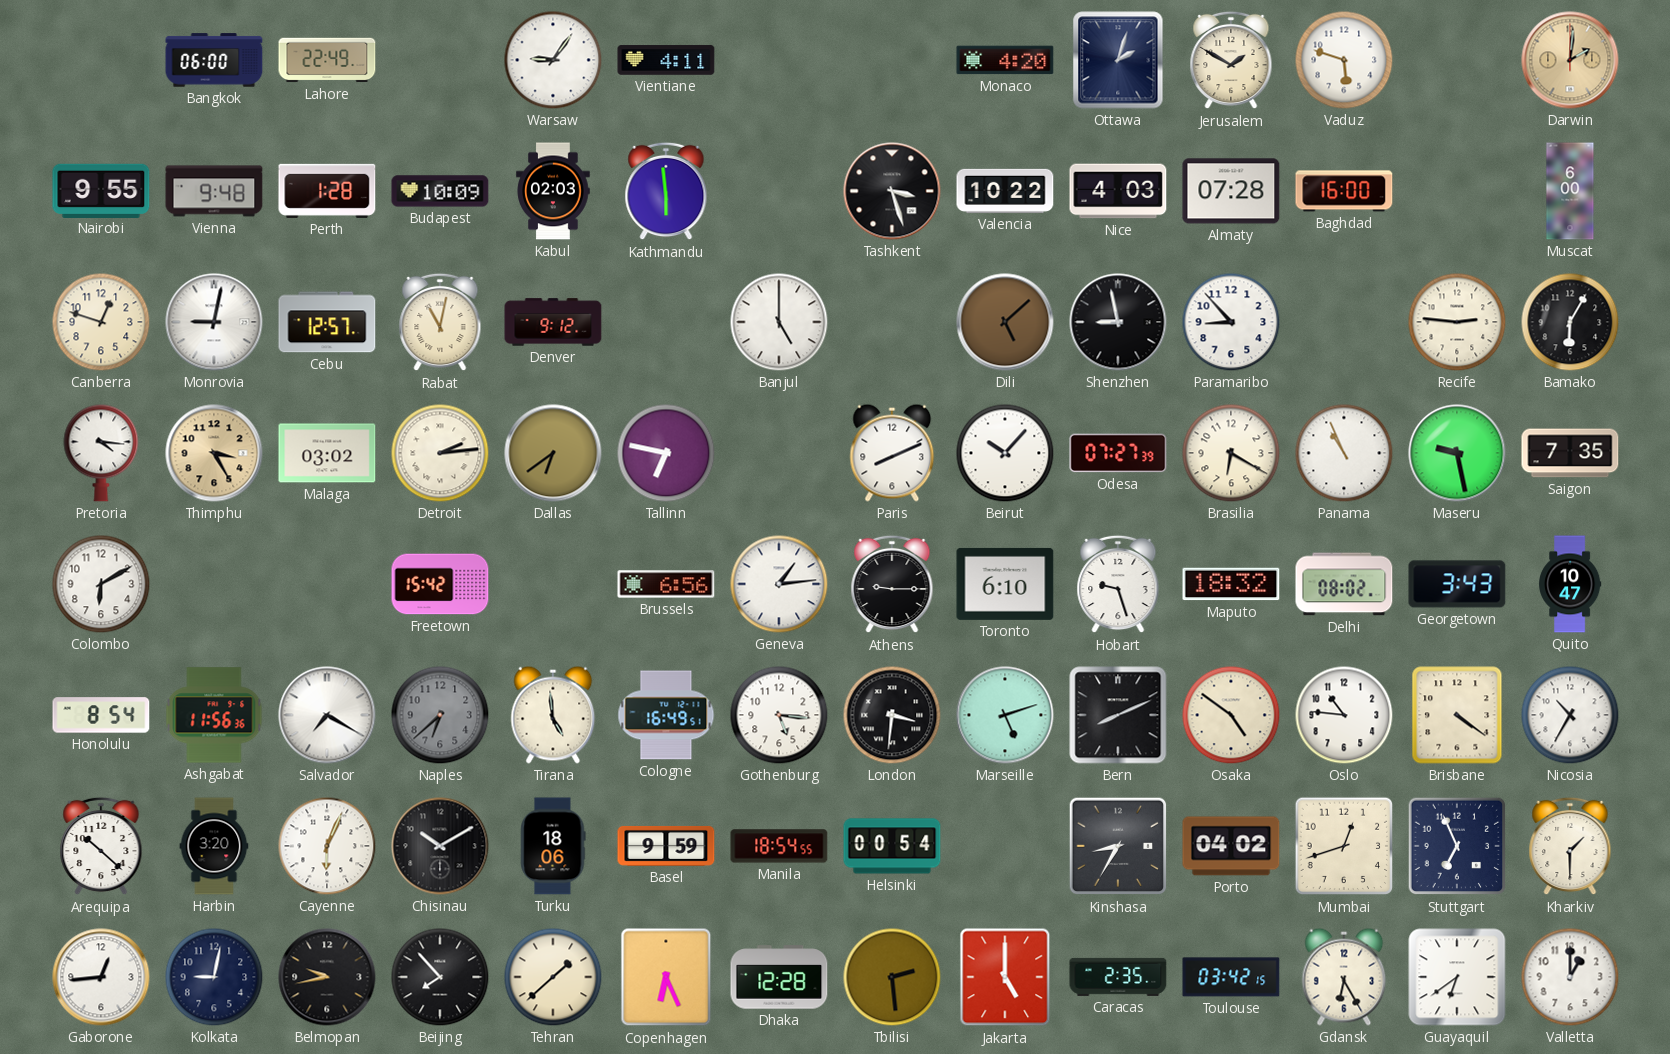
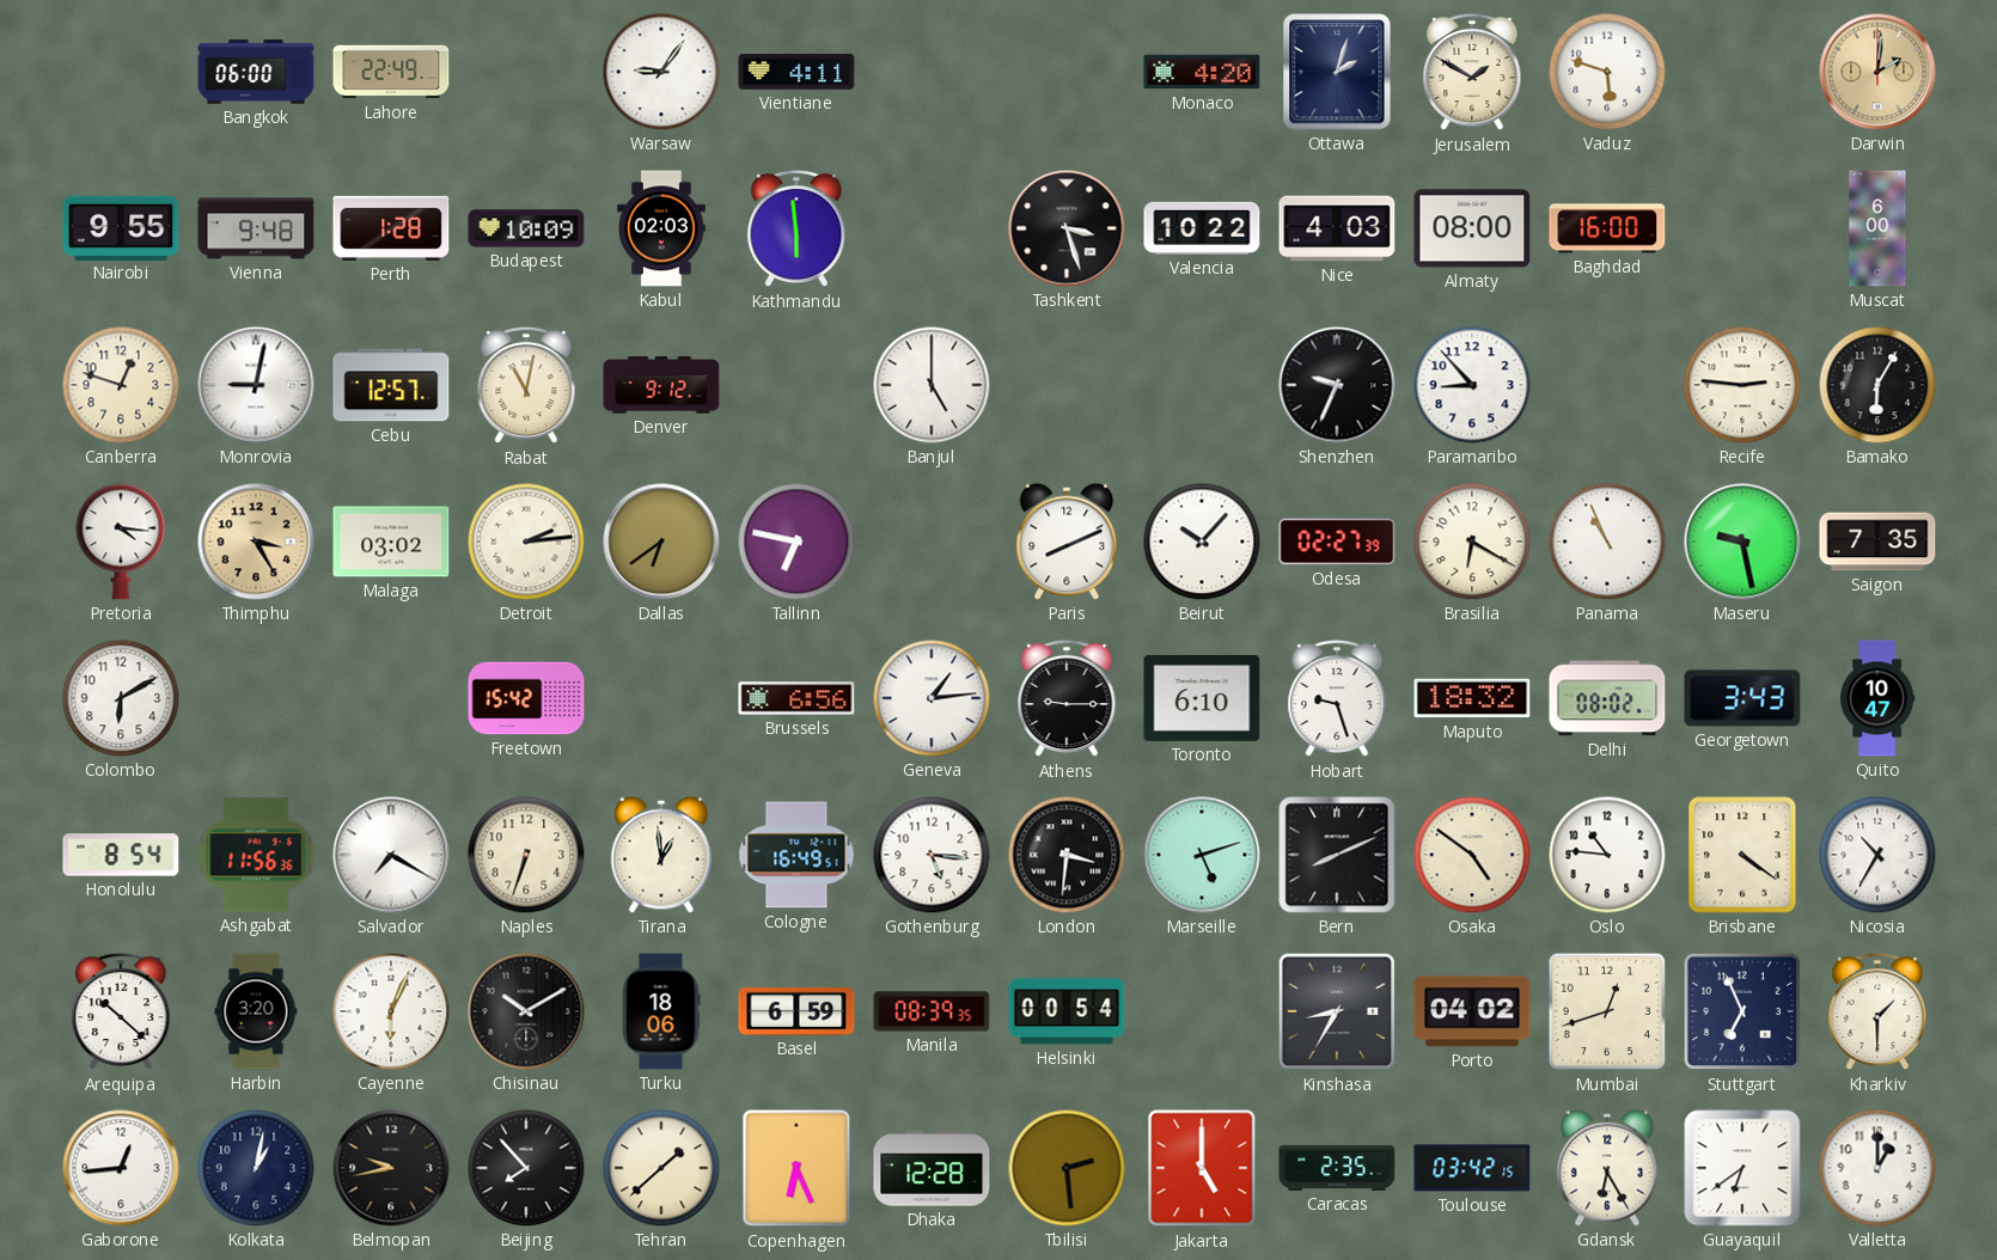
Almaty: 07:28 -> 08:00
Dili: 5:08 -> none
Shenzhen: 8:58 -> 9:34
Odesa: 07:27 -> 02:27
Naples: 6:38 -> 6:33
Naples dial: grey -> cream
Tirana: 4:59 -> 12:59
Basel: 9:59 -> 6:59
Manila: 18:54 -> 08:39
Kolkata: 9:02 -> 1:02
